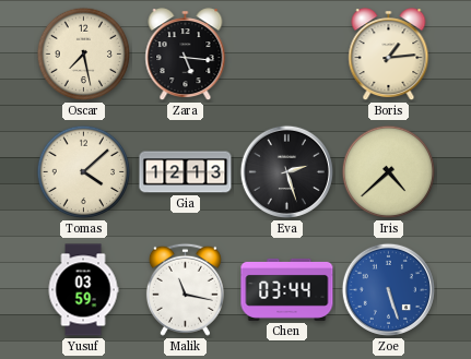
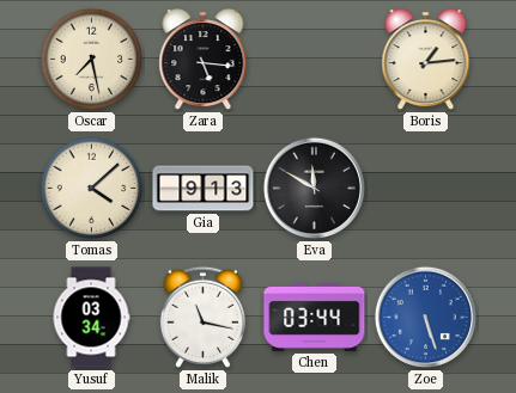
Gia: 12:13 -> 9:13
Eva: 2:27 -> 11:50
Iris: 4:38 -> none
Yusuf: 03:59 -> 03:34
